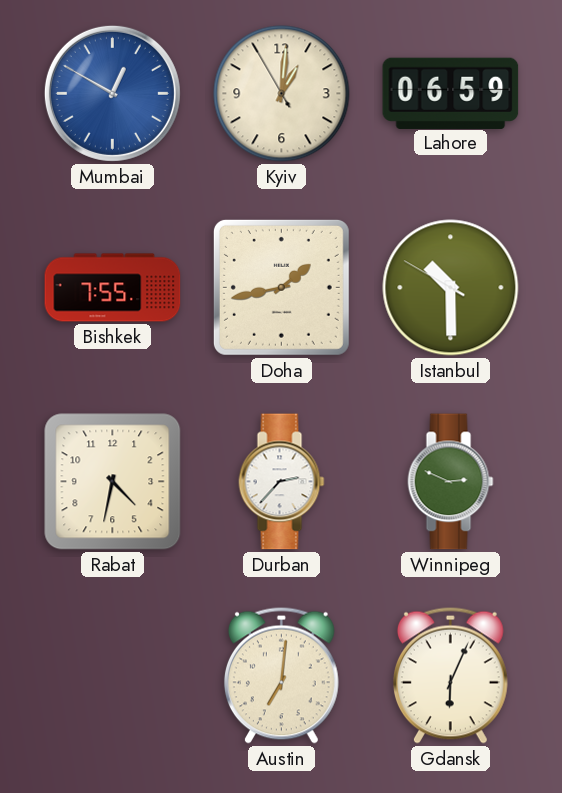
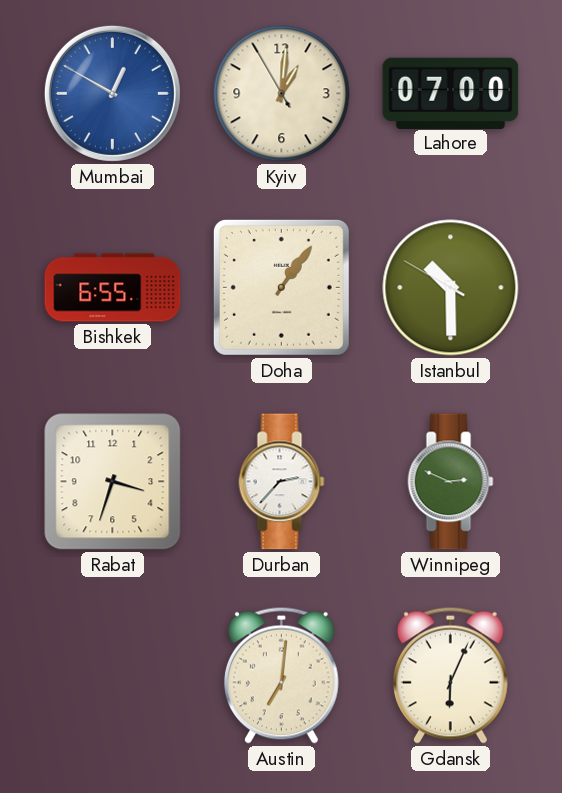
Lahore: 06:59 -> 07:00
Bishkek: 7:55 -> 6:55
Doha: 1:43 -> 1:06
Rabat: 4:32 -> 3:33
